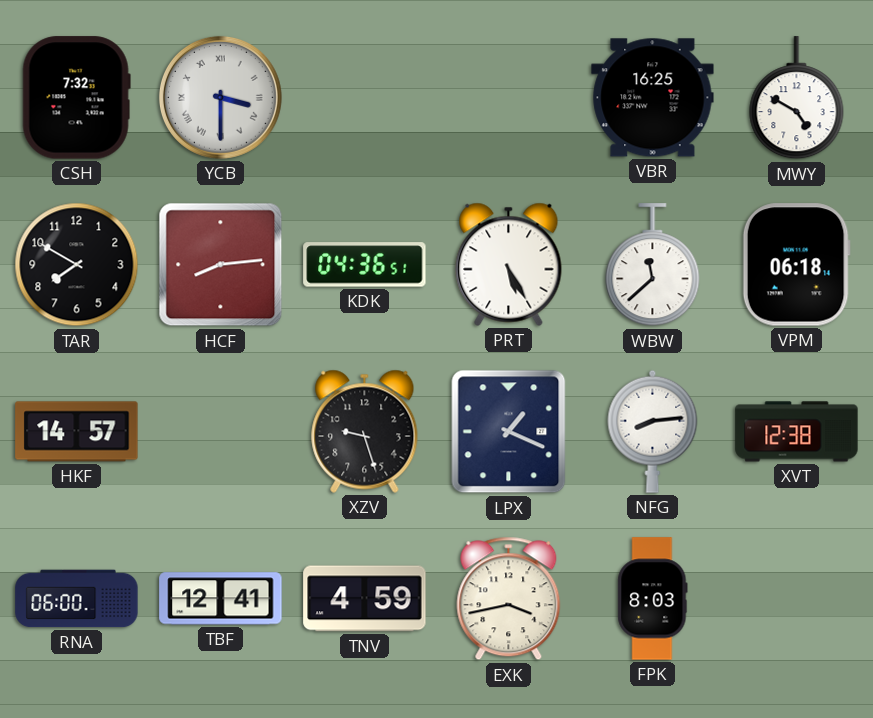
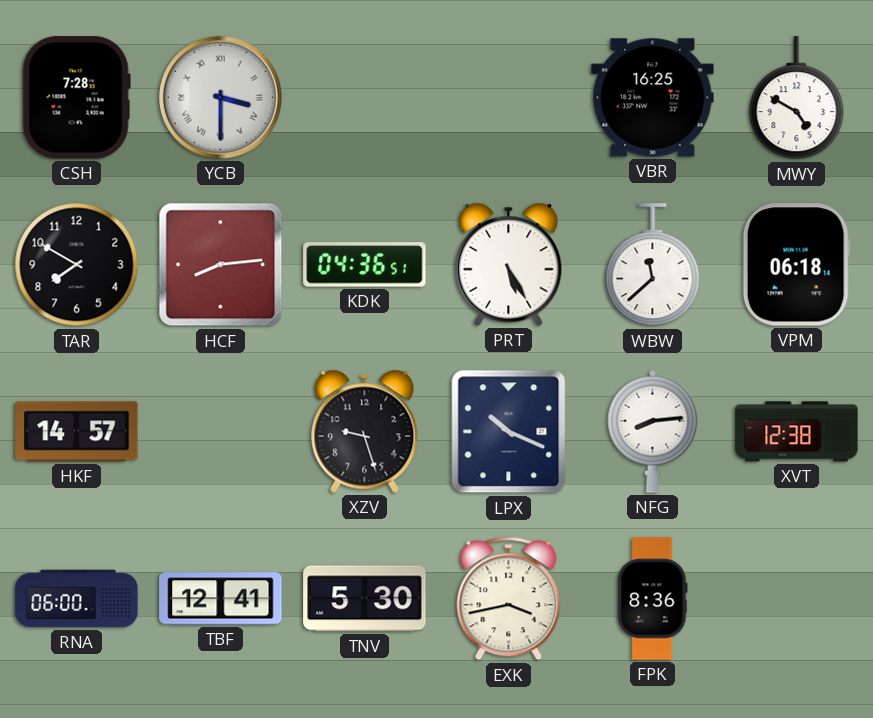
CSH: 7:32 -> 7:28
LPX: 1:19 -> 10:19
TNV: 4:59 -> 5:30
FPK: 8:03 -> 8:36
